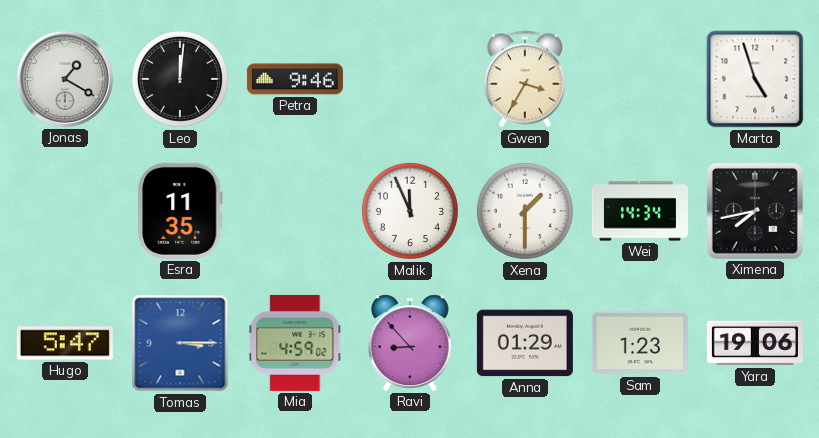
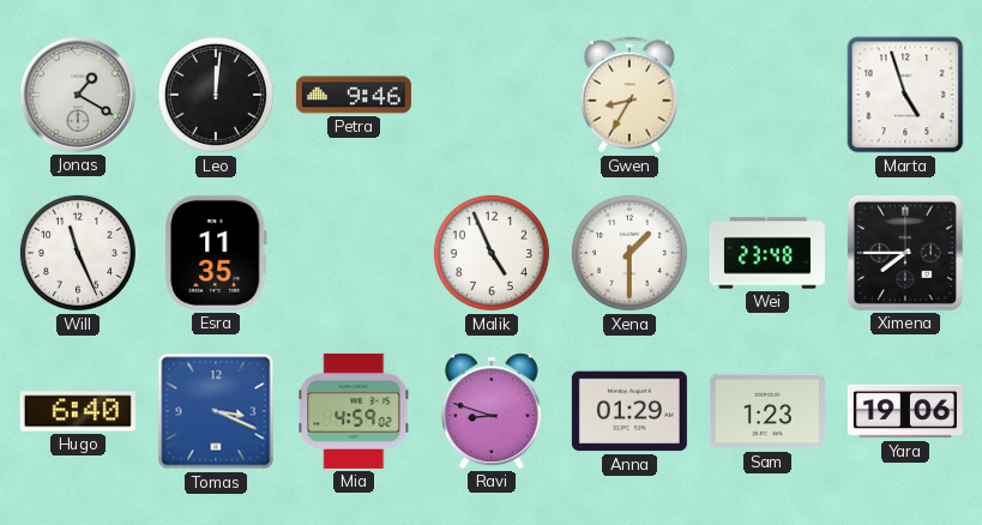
Gwen: 3:35 -> 8:35
Will: none -> 11:26
Malik: 11:56 -> 4:56
Wei: 14:34 -> 23:48
Ximena: 7:43 -> 7:45
Hugo: 5:47 -> 6:40
Tomas: 3:15 -> 3:19
Ravi: 8:53 -> 8:48
